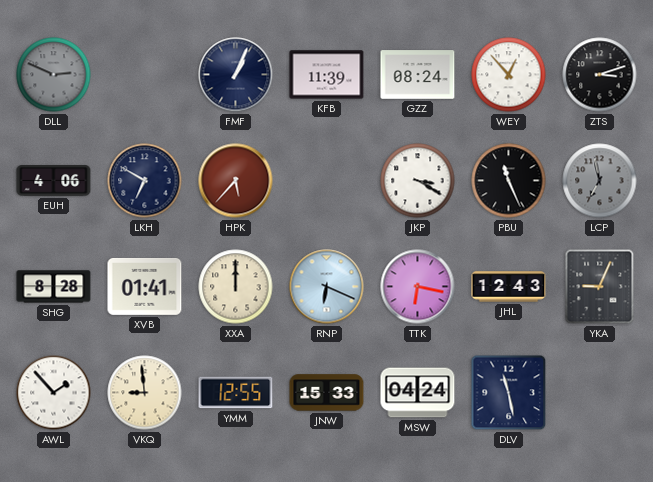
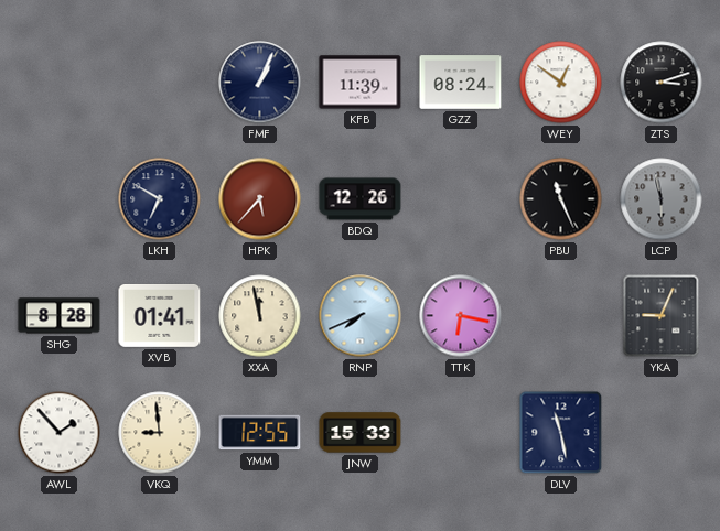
DLL: 2:49 -> none
WEY: 12:53 -> 12:51
EUH: 4:06 -> none
BDQ: none -> 12:26
JKP: 3:20 -> none
LCP: 6:58 -> 5:58
XXA: 12:00 -> 11:58
RNP: 6:19 -> 7:41
JHL: 12:43 -> none
MSW: 04:24 -> none
